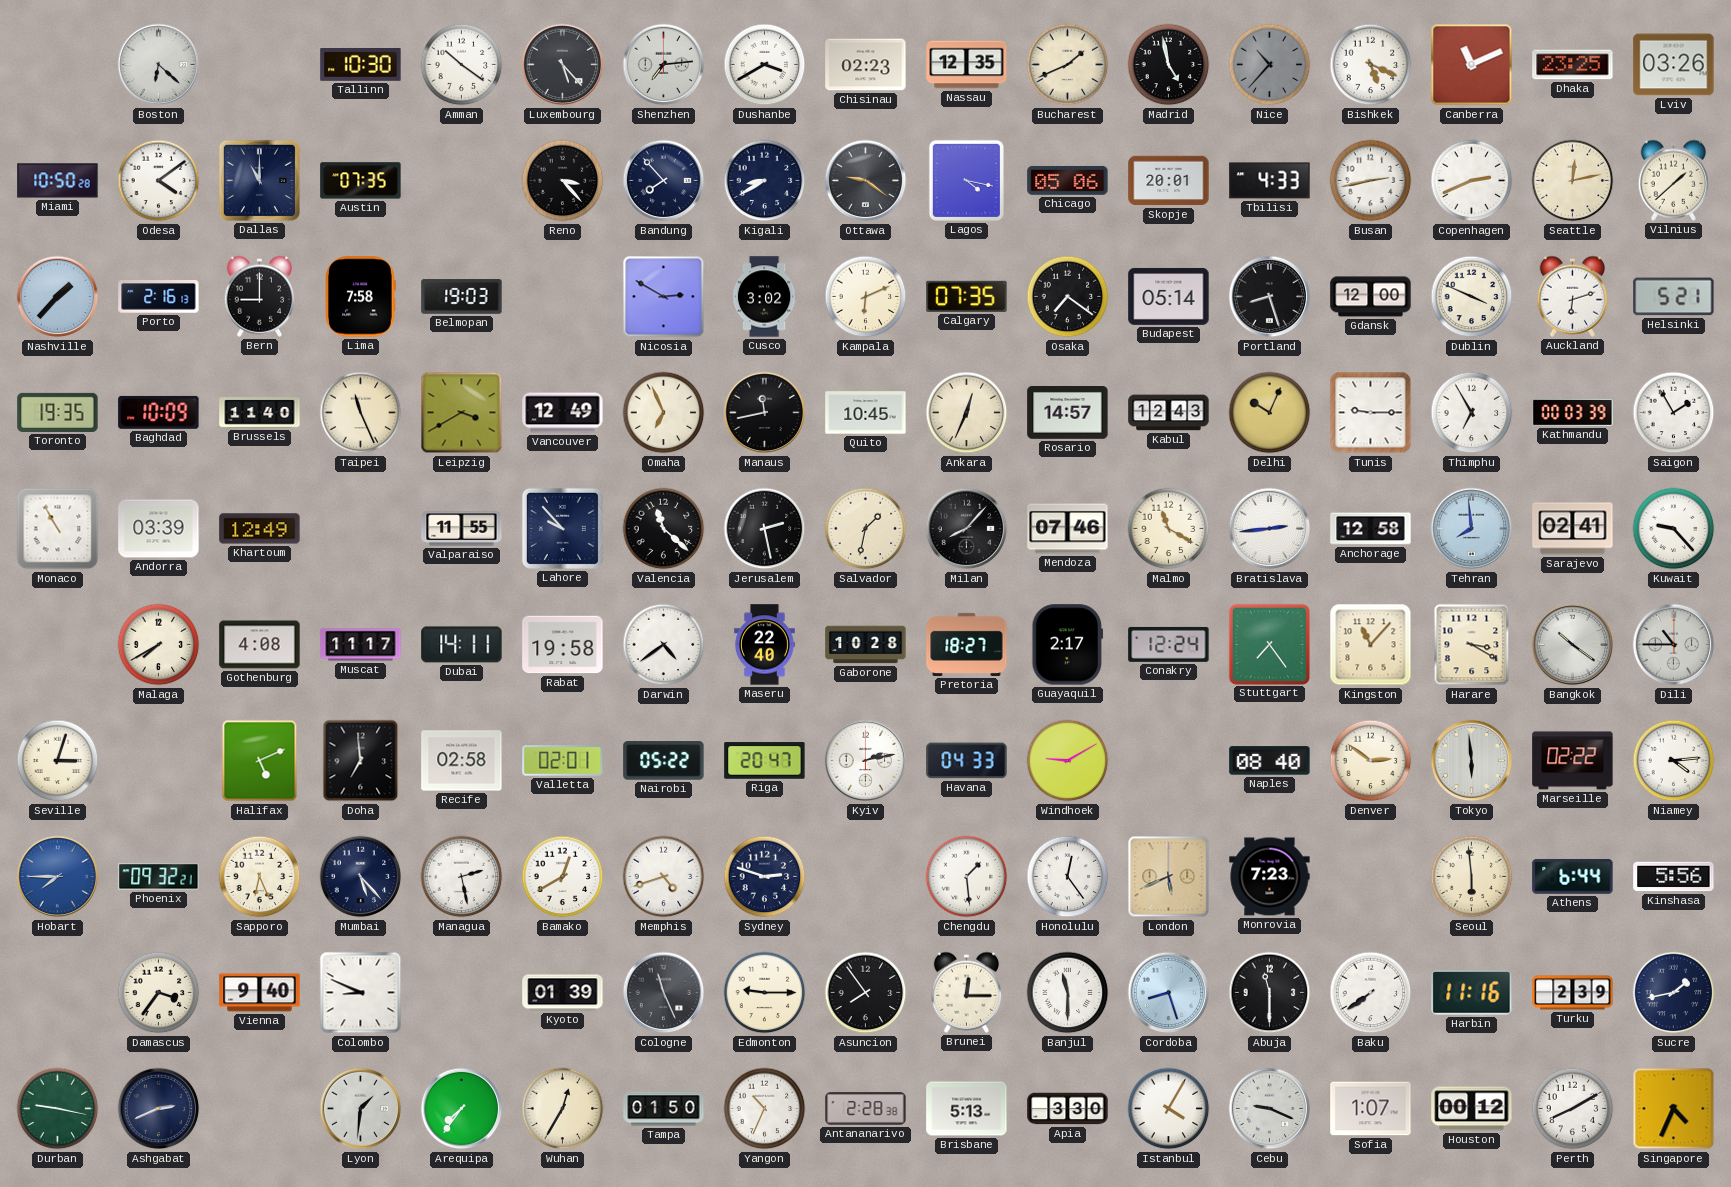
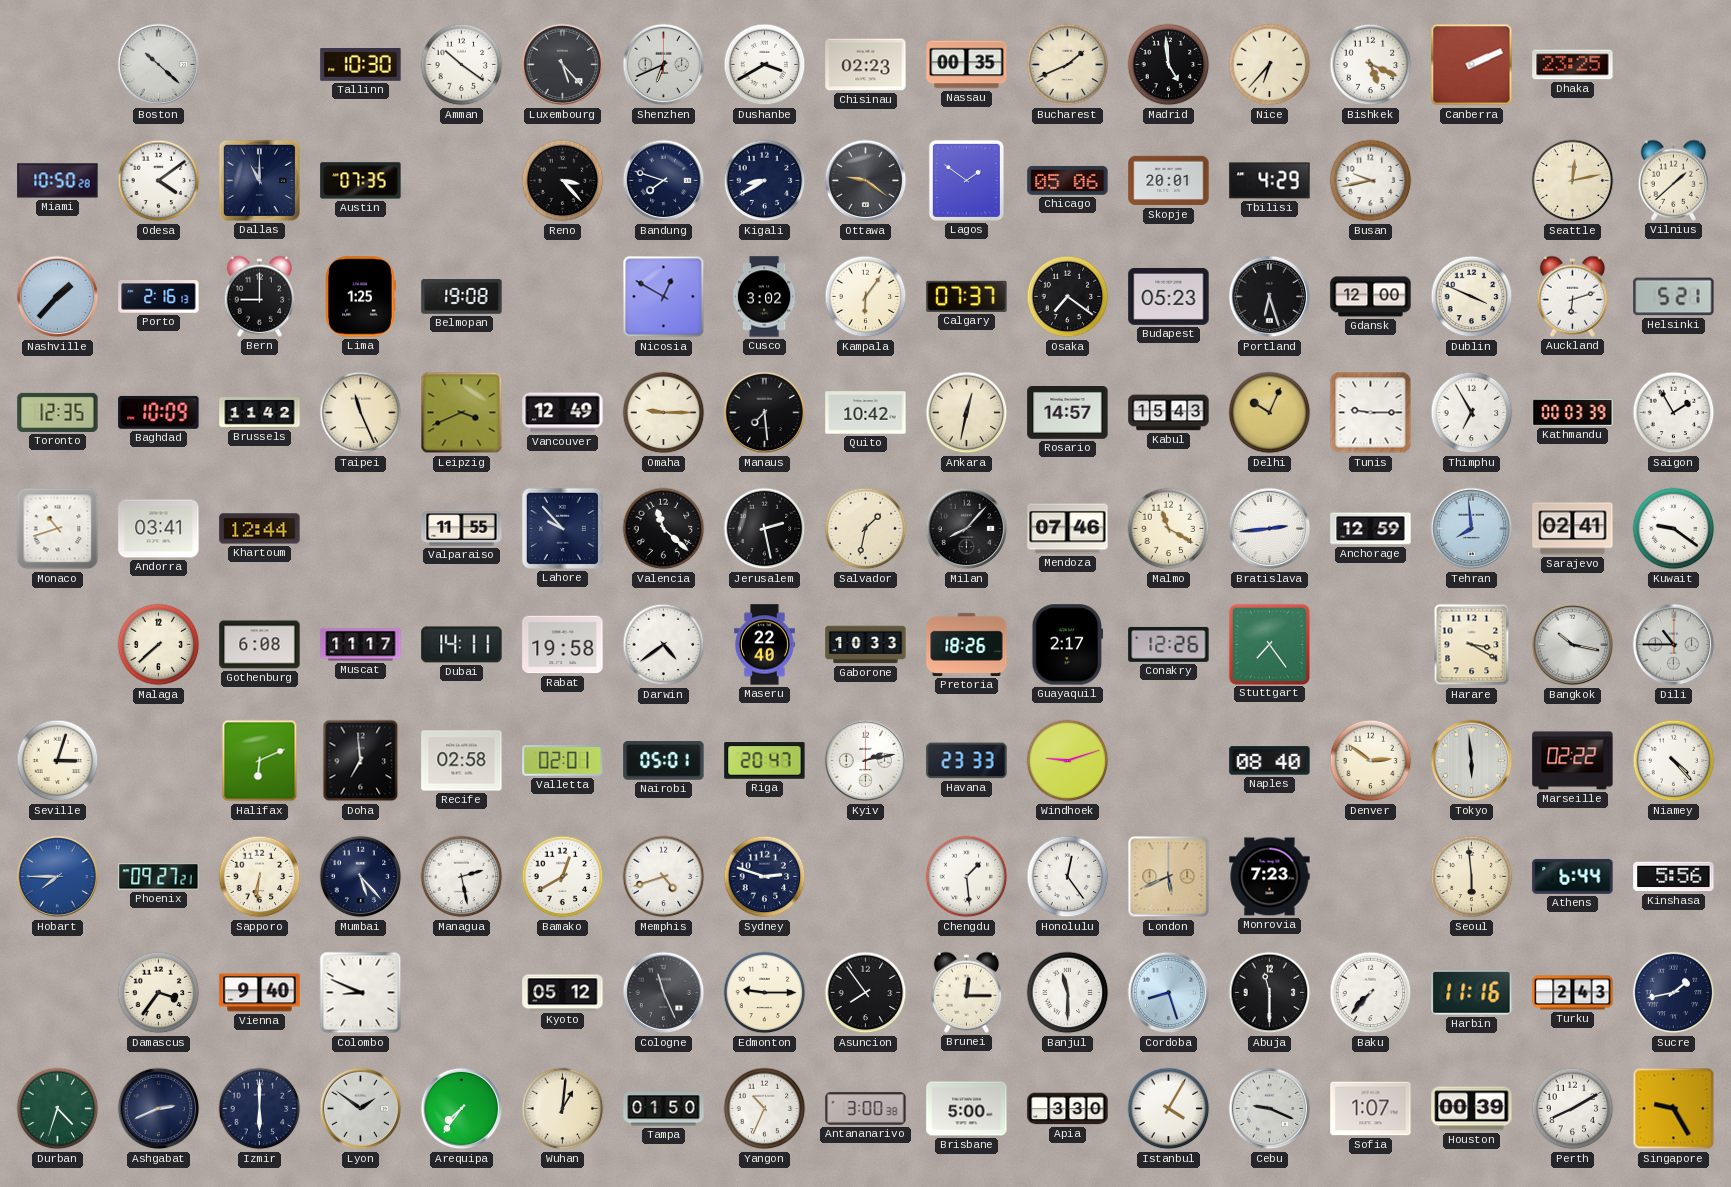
Boston: 6:22 -> 10:22
Shenzhen: 7:14 -> 6:41
Nassau: 12:35 -> 00:35
Madrid: 4:58 -> 4:59
Nice: 10:37 -> 6:37
Nice dial: grey -> cream
Canberra: 11:11 -> 2:11
Lviv: 03:26 -> none
Bandung: 7:53 -> 7:48
Lagos: 4:17 -> 1:51
Tbilisi: 4:33 -> 4:29
Busan: 2:43 -> 9:43
Copenhagen: 2:41 -> none
Lima: 7:58 -> 1:25
Belmopan: 19:03 -> 19:08
Nicosia: 2:50 -> 12:50
Kampala: 6:11 -> 6:06
Calgary: 07:35 -> 07:37
Budapest: 05:14 -> 05:23
Portland: 8:27 -> 6:27
Toronto: 19:35 -> 12:35
Brussels: 11:40 -> 11:42
Leipzig: 3:40 -> 3:41
Omaha: 6:56 -> 9:15
Manaus: 11:43 -> 7:29
Quito: 10:45 -> 10:42
Ankara: 12:34 -> 12:32
Kabul: 12:43 -> 15:43
Monaco: 10:55 -> 10:42
Andorra: 03:39 -> 03:41
Khartoum: 12:49 -> 12:44
Anchorage: 12:58 -> 12:59
Kuwait: 9:23 -> 9:21
Malaga: 7:40 -> 7:38
Gothenburg: 4:08 -> 6:08
Gaborone: 10:28 -> 10:33
Pretoria: 18:27 -> 18:26
Conakry: 12:24 -> 12:26
Kingston: 11:07 -> none
Bangkok: 10:21 -> 10:17
Halifax: 5:11 -> 6:11
Nairobi: 05:22 -> 05:01
Havana: 04:33 -> 23:33
Windhoek: 9:10 -> 9:12
Niamey: 4:14 -> 4:23
Phoenix: 09:32 -> 09:27
Sapporo: 6:26 -> 6:31
Kyoto: 01:39 -> 05:12
Baku: 7:39 -> 7:37
Turku: 2:39 -> 2:43
Durban: 9:17 -> 4:33
Izmir: none -> 6:00
Lyon: 1:31 -> 1:51
Wuhan: 12:35 -> 1:01
Antananarivo: 2:28 -> 3:00
Brisbane: 5:13 -> 5:00
Houston: 00:12 -> 00:39
Singapore: 4:34 -> 9:25
